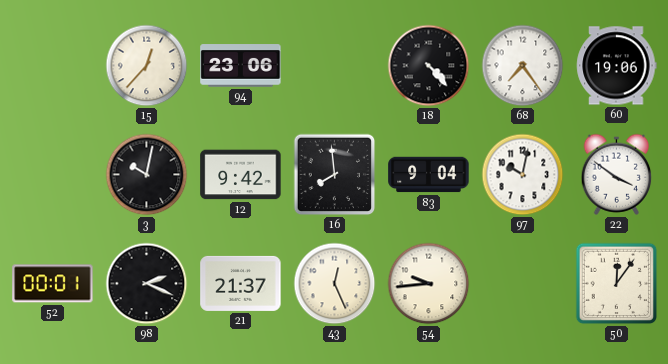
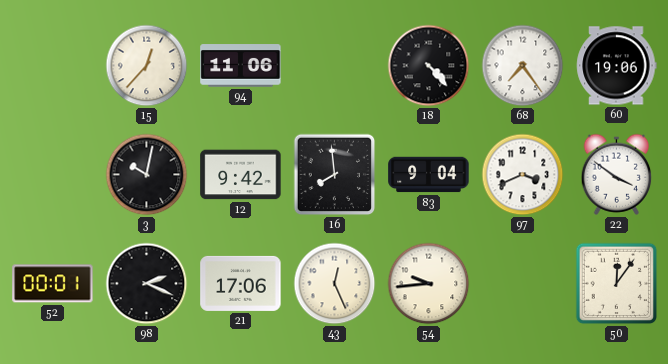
94: 23:06 -> 11:06
97: 10:02 -> 3:41
21: 21:37 -> 17:06
